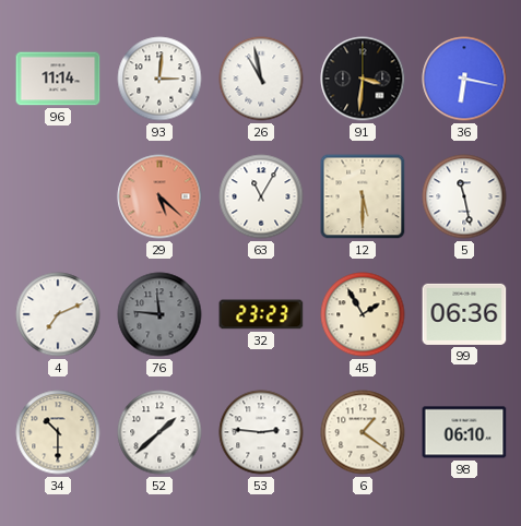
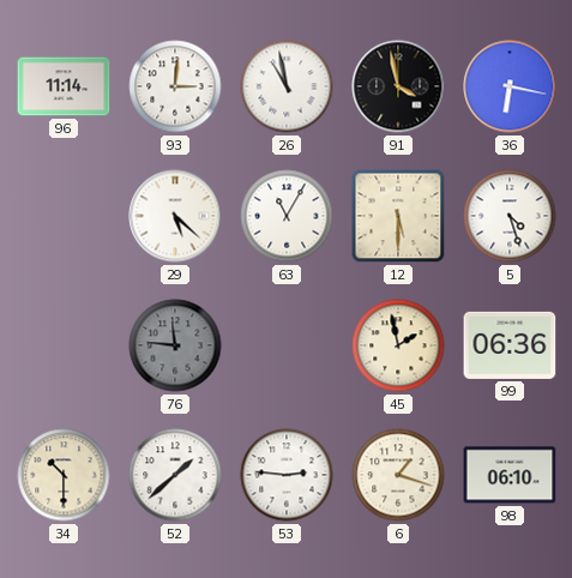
91: 3:31 -> 3:58
29 dial: salmon -> white
5: 11:28 -> 4:27
4: 7:11 -> none
32: 23:23 -> none
45: 1:55 -> 1:58
6: 1:21 -> 1:18
